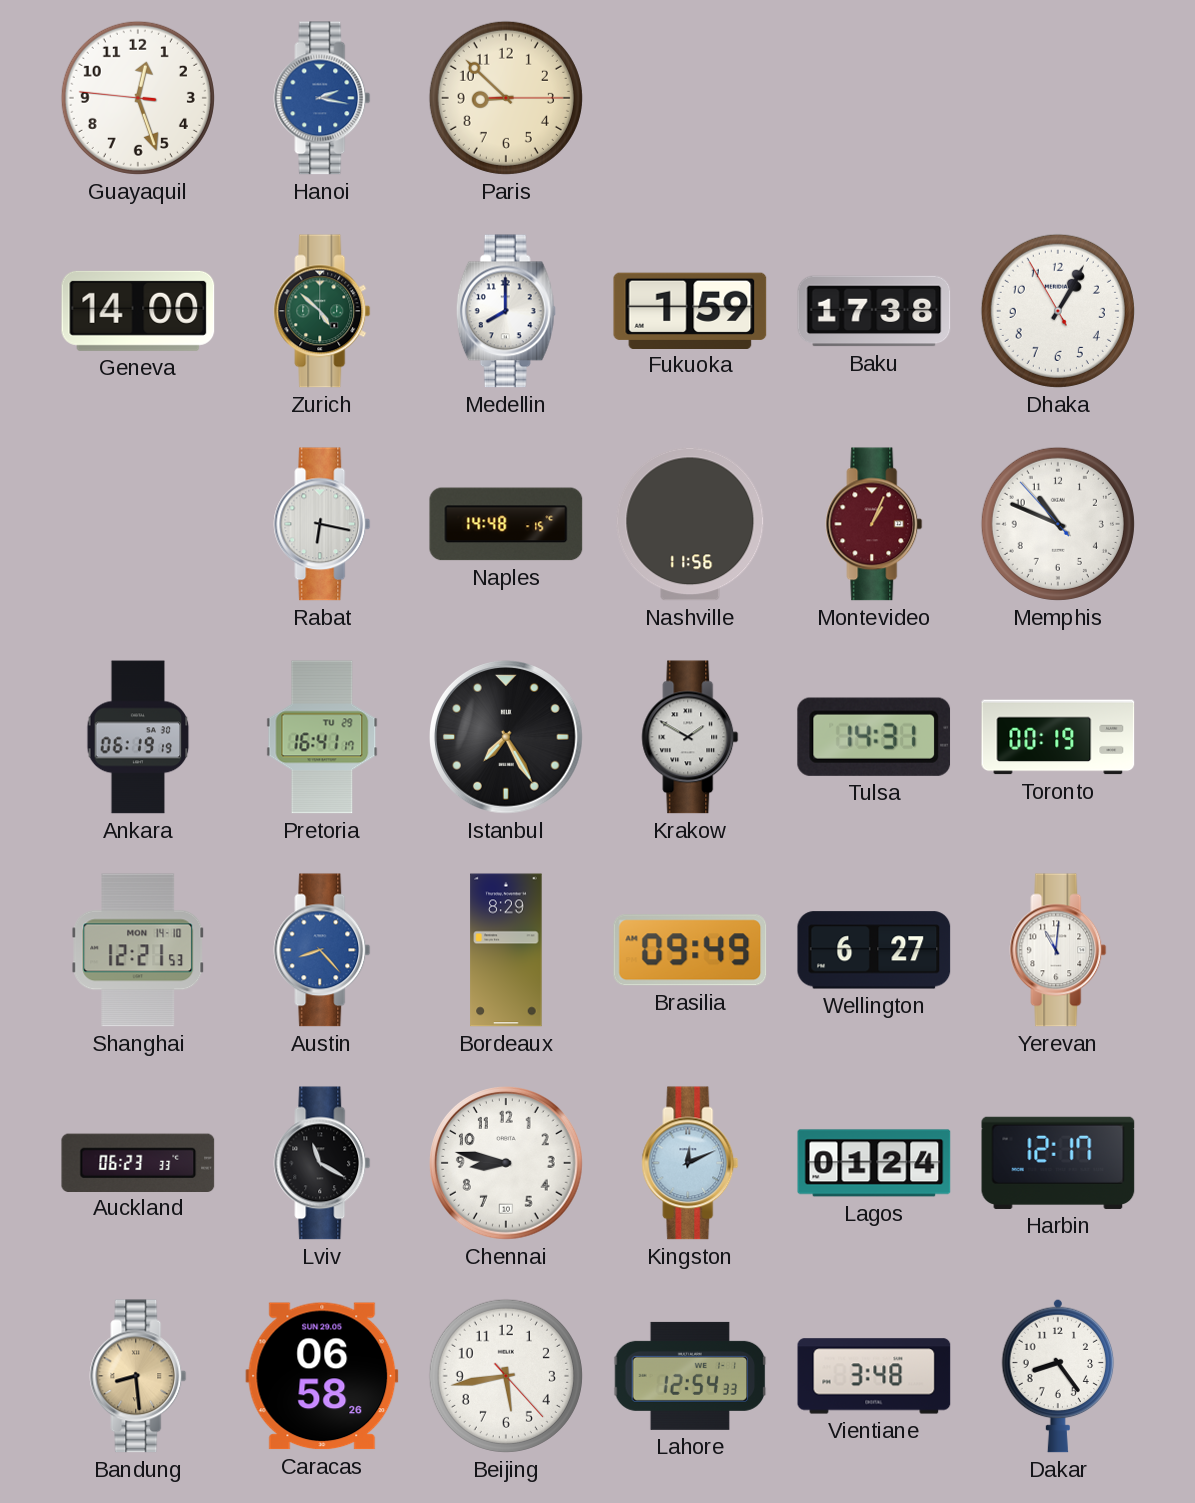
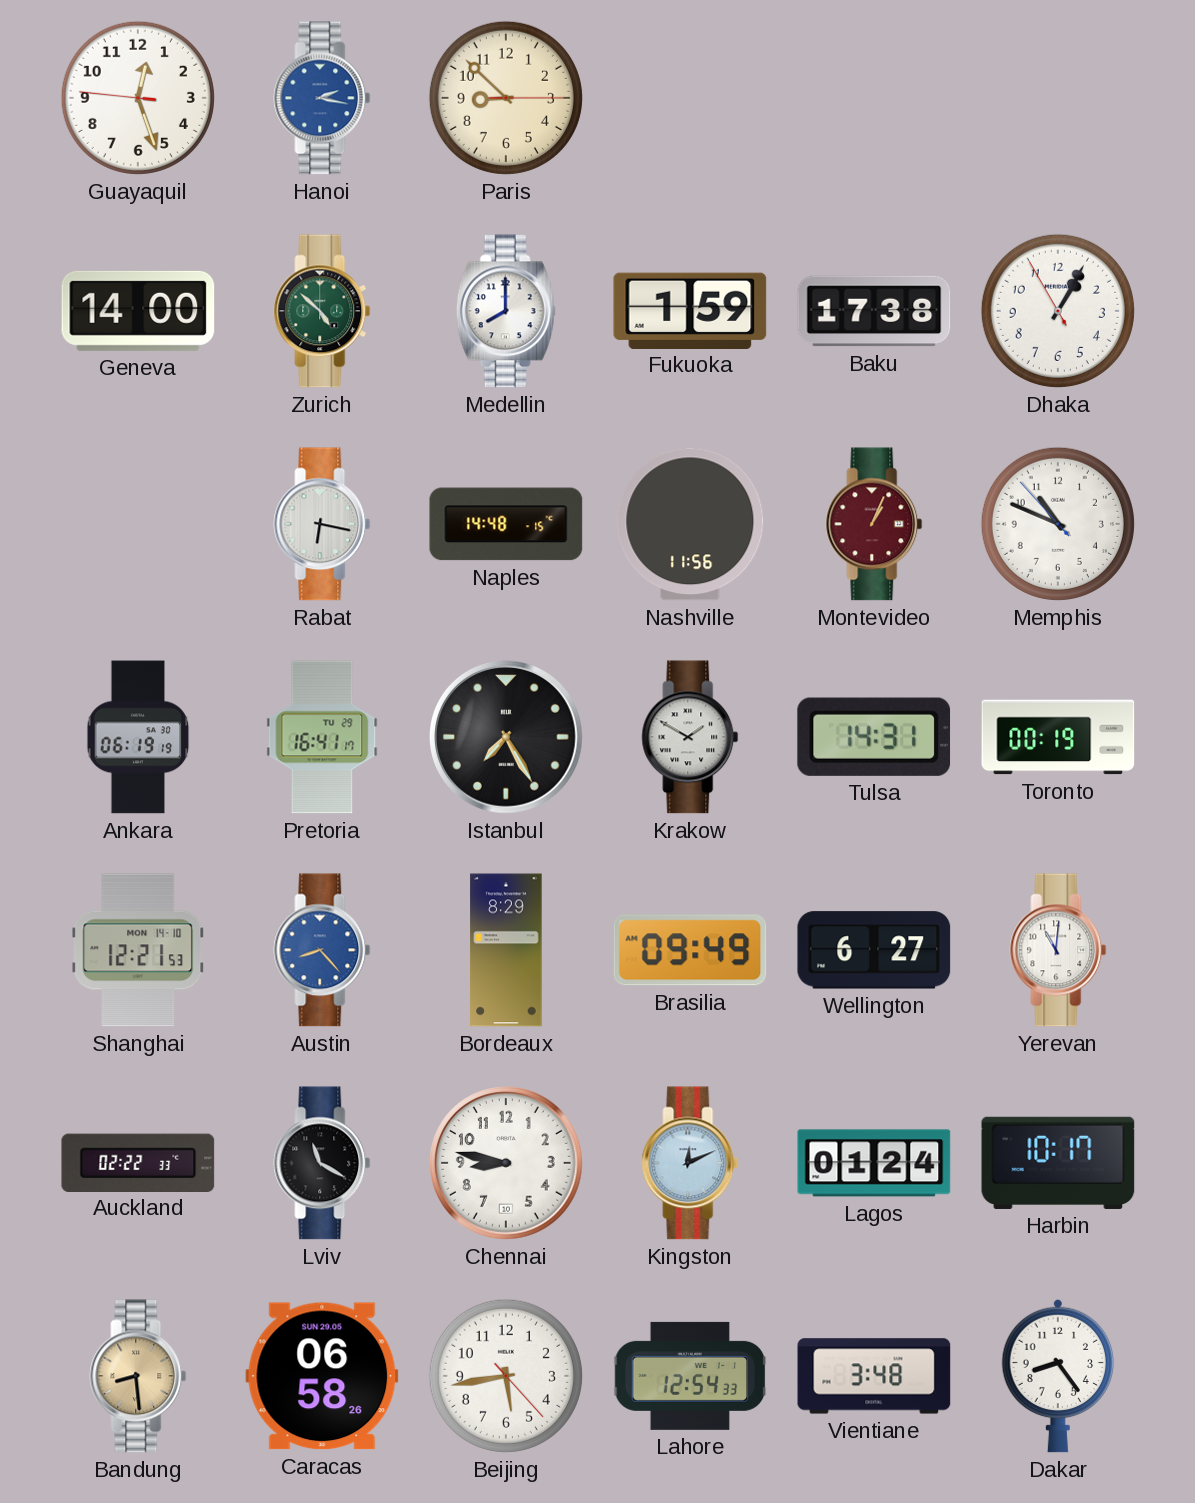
Auckland: 06:23 -> 02:22
Harbin: 12:17 -> 10:17
